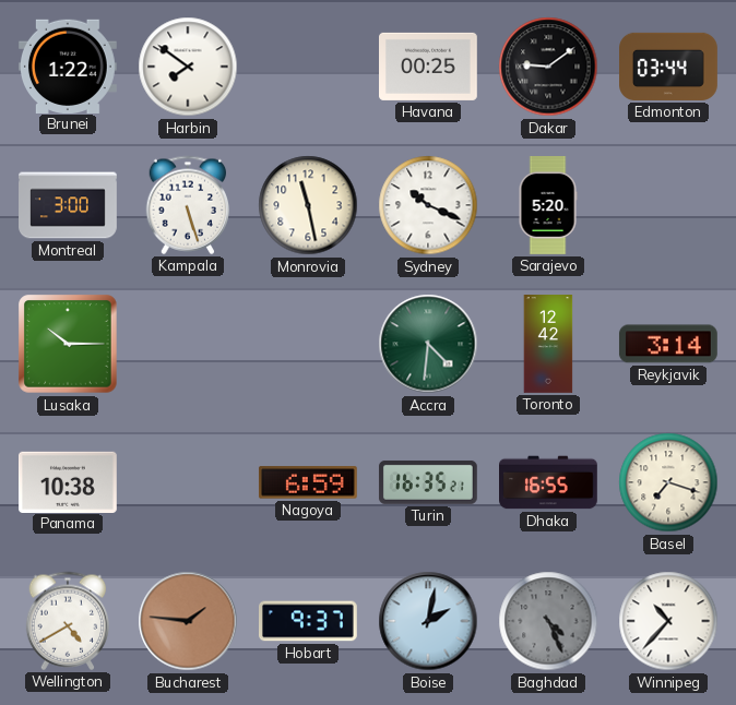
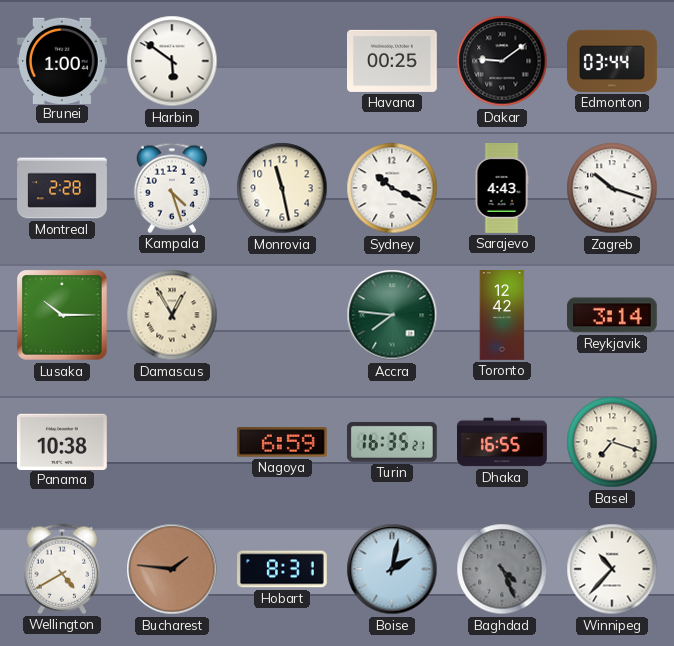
Brunei: 1:22 -> 1:00
Harbin: 7:51 -> 5:51
Montreal: 3:00 -> 2:28
Kampala: 5:27 -> 4:27
Sarajevo: 5:20 -> 4:43
Zagreb: none -> 10:18
Damascus: none -> 12:55
Accra: 4:31 -> 7:46
Hobart: 9:37 -> 8:31
